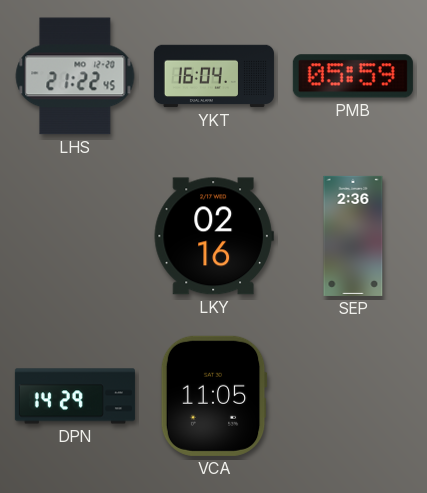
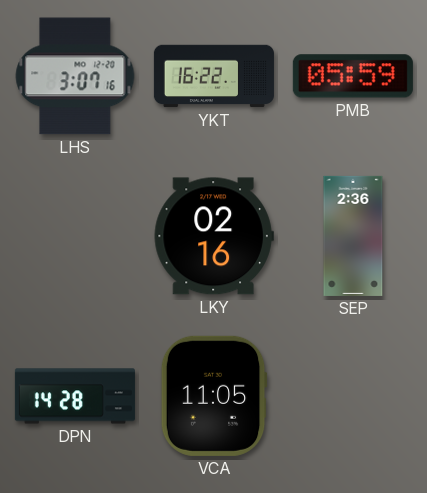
LHS: 21:22 -> 3:07
YKT: 16:04 -> 16:22
DPN: 14:29 -> 14:28
